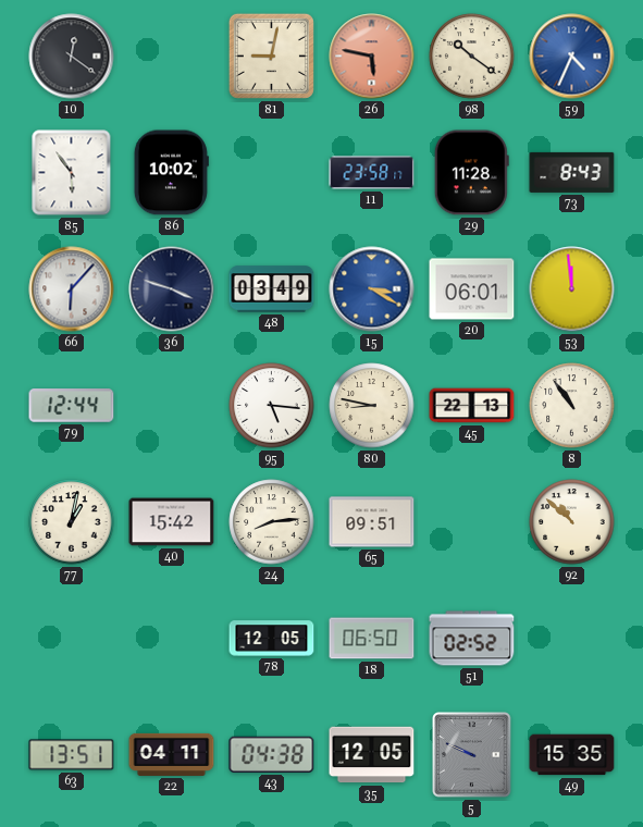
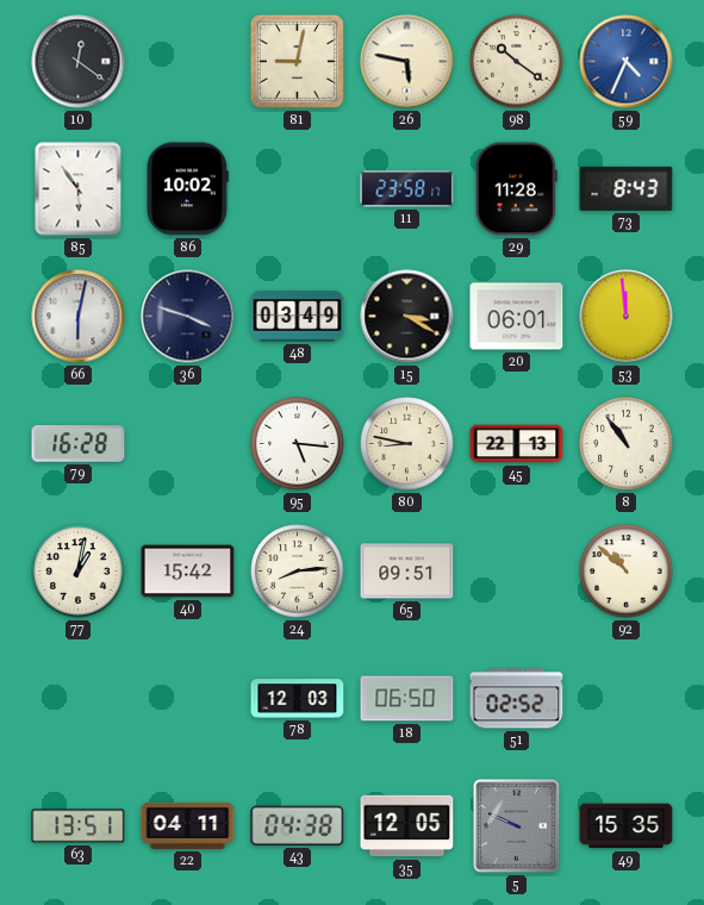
26 dial: salmon -> cream
66: 6:07 -> 6:02
15 dial: blue -> black
79: 12:44 -> 16:28
78: 12:05 -> 12:03
